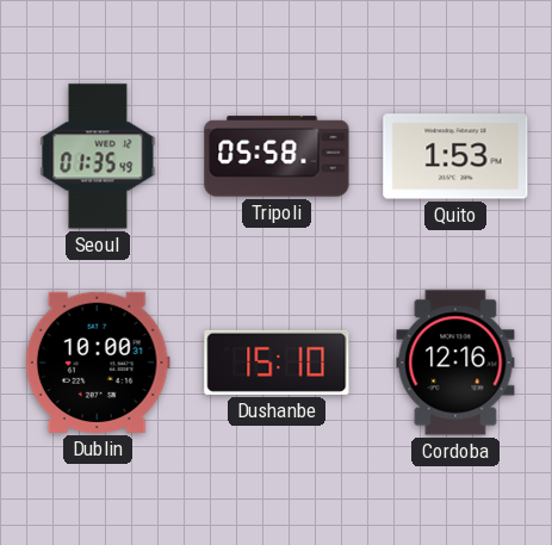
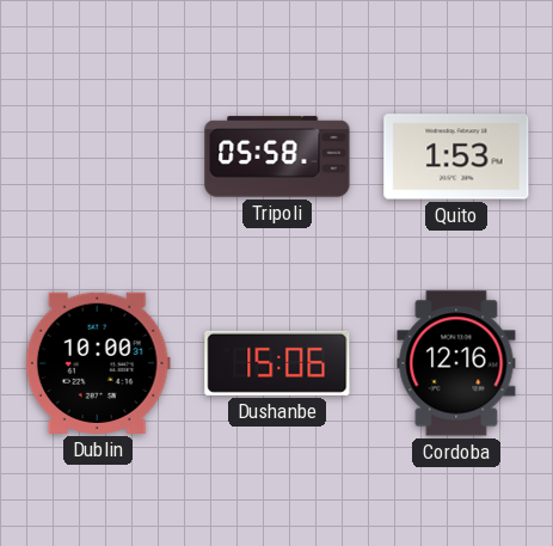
Seoul: 01:35 -> none
Dushanbe: 15:10 -> 15:06
